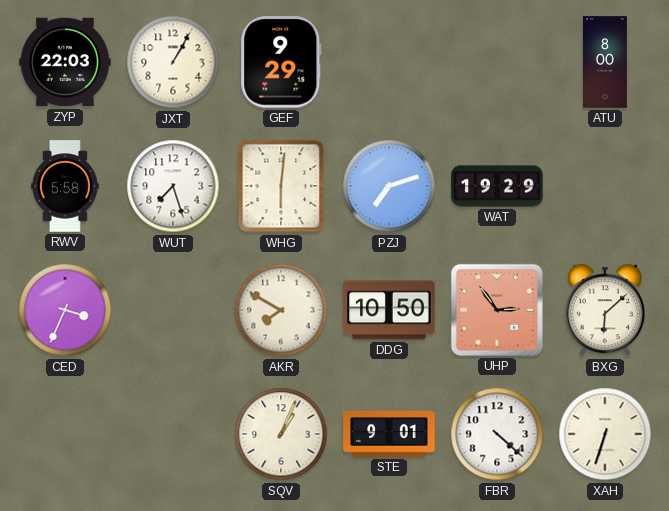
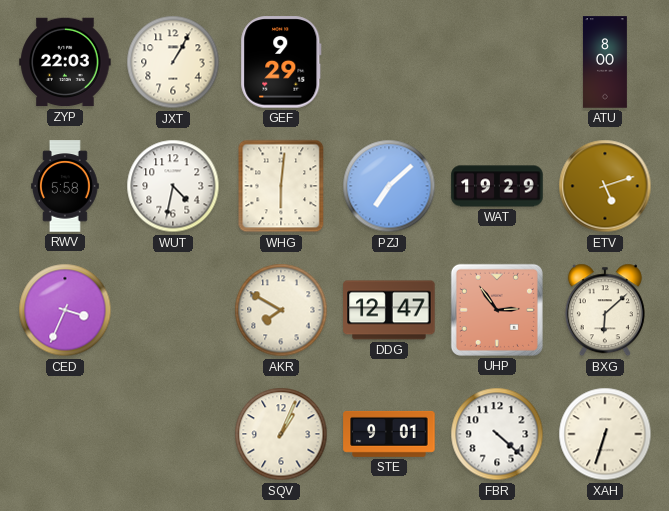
WUT: 7:27 -> 4:32
PZJ: 7:12 -> 7:08
ETV: none -> 5:12
DDG: 10:50 -> 12:47
